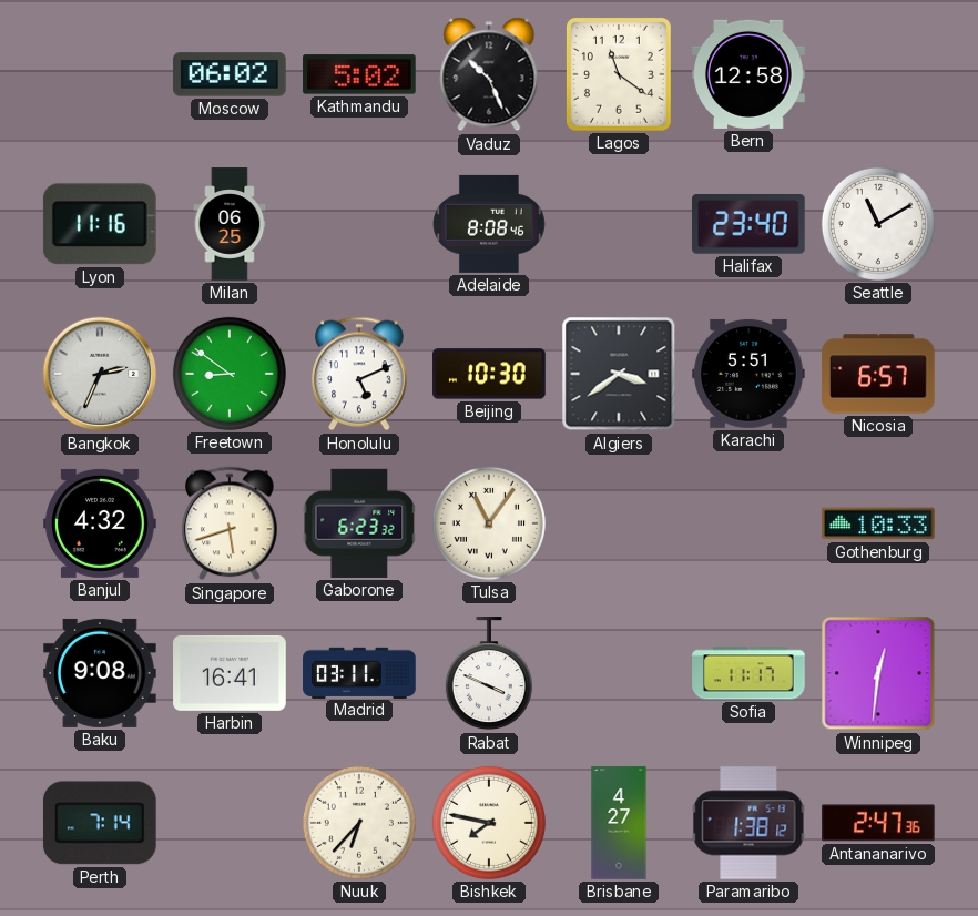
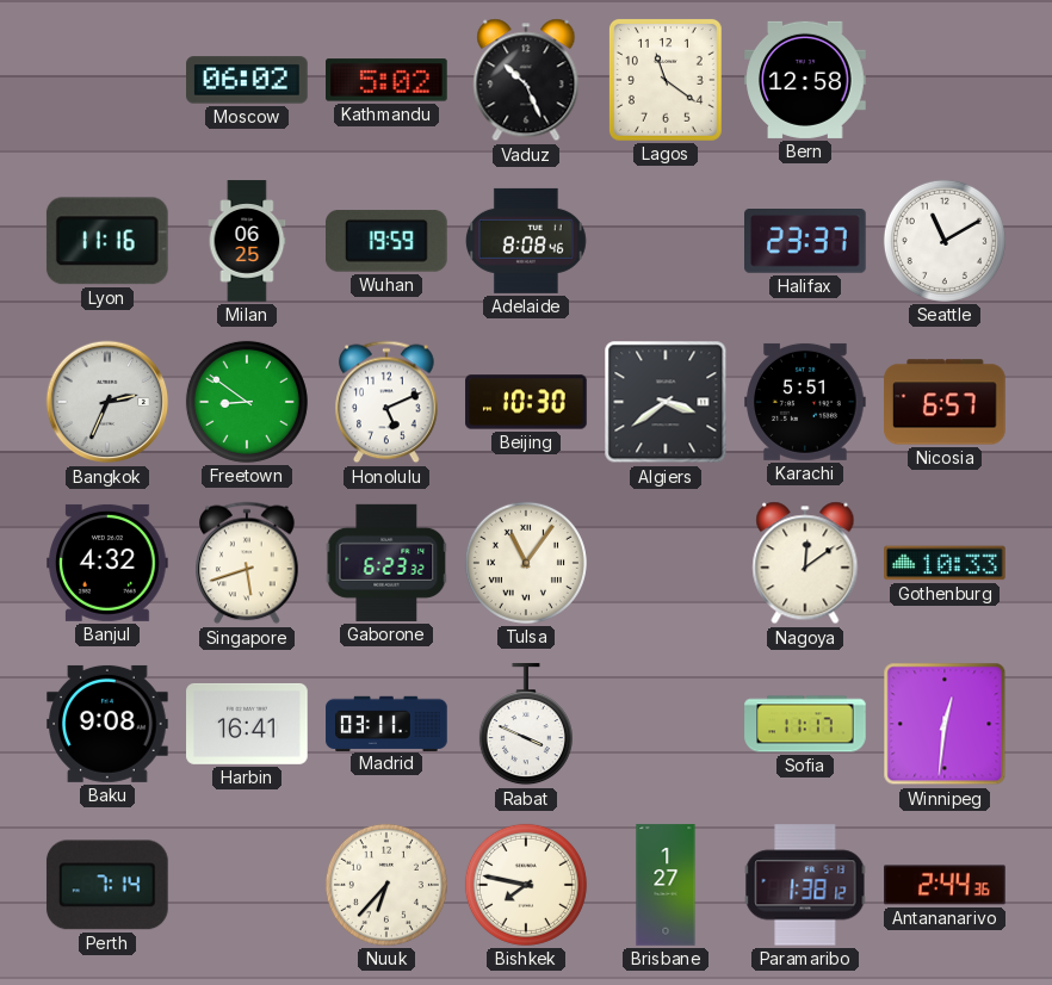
Wuhan: none -> 19:59
Halifax: 23:40 -> 23:37
Nagoya: none -> 12:09
Brisbane: 4:27 -> 1:27
Antananarivo: 2:47 -> 2:44
